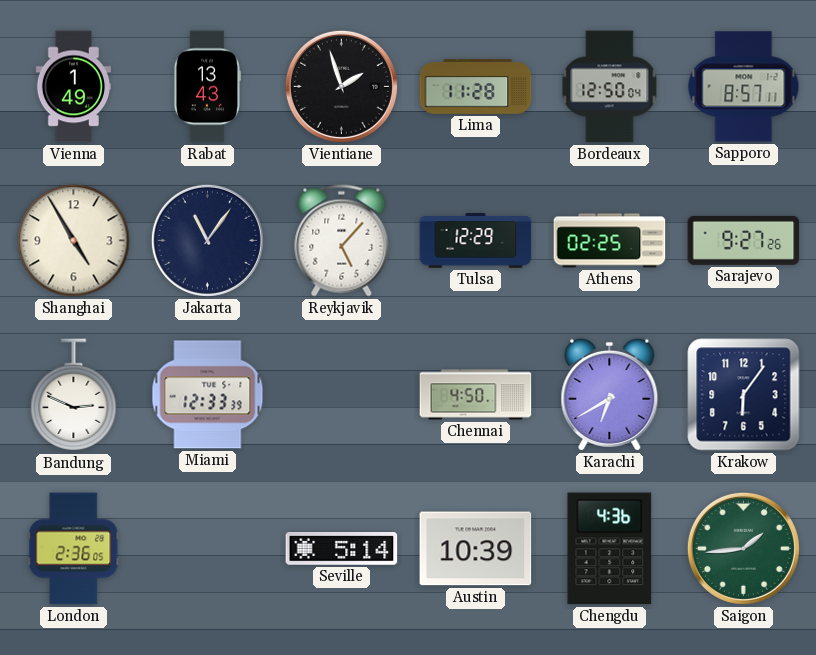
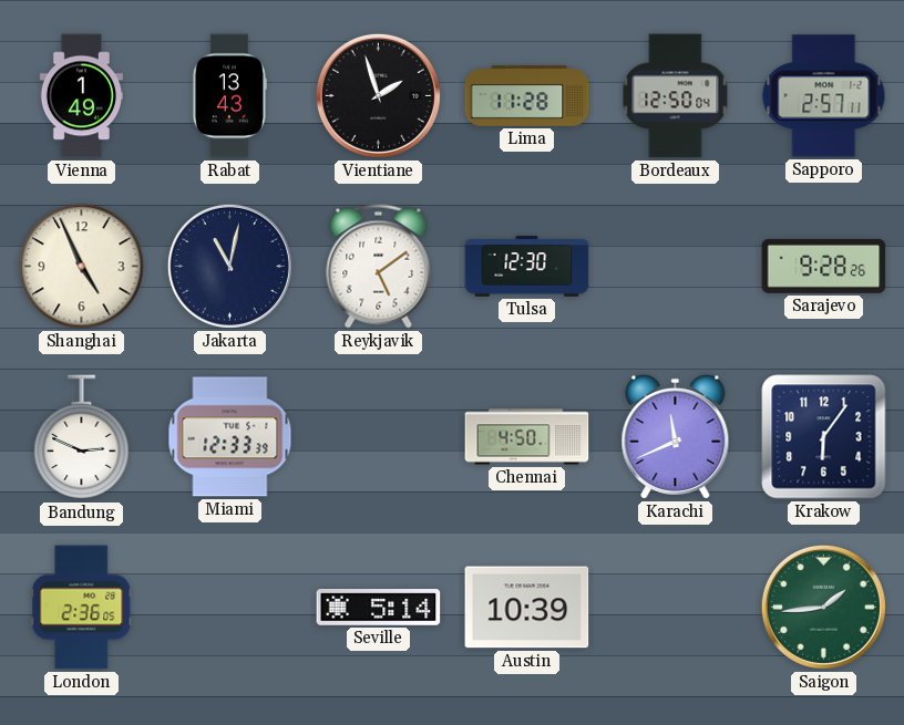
Sapporo: 8:57 -> 2:57
Shanghai: 4:55 -> 4:56
Jakarta: 11:06 -> 11:02
Reykjavik: 5:07 -> 5:09
Tulsa: 12:29 -> 12:30
Athens: 02:25 -> none
Sarajevo: 9:27 -> 9:28
Karachi: 6:40 -> 11:41
Chengdu: 4:36 -> none
